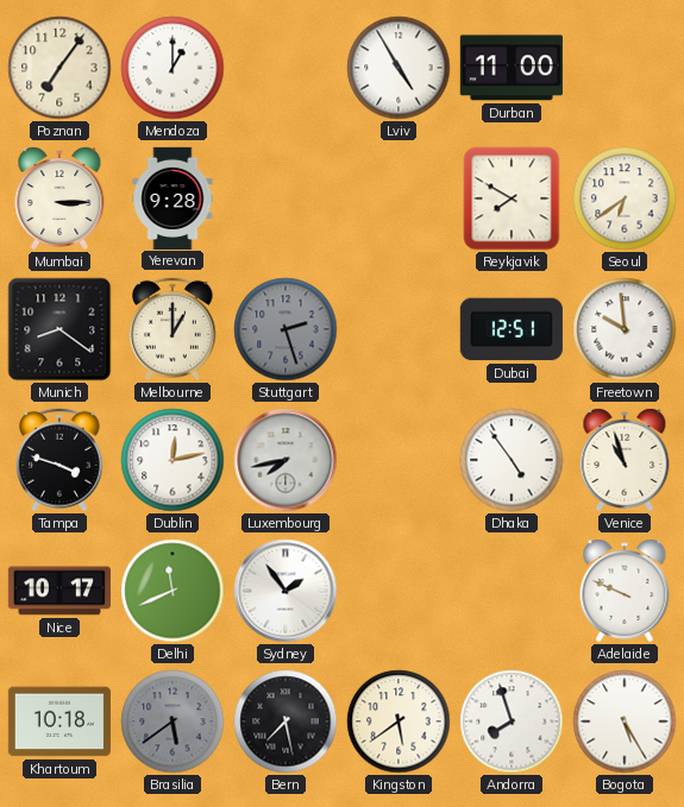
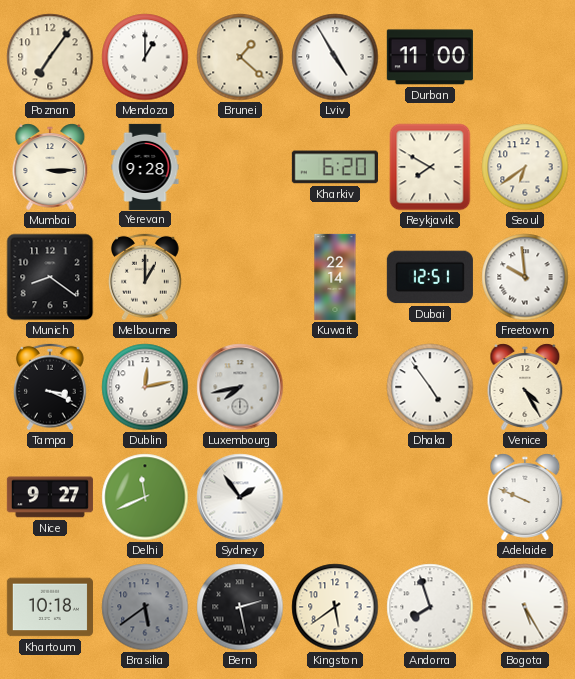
Brunei: none -> 1:22
Kharkiv: none -> 6:20
Stuttgart: 2:27 -> none
Kuwait: none -> 22:14
Tampa: 3:48 -> 3:19
Venice: 10:57 -> 4:25
Nice: 10:17 -> 9:27
Bern: 7:28 -> 2:28
